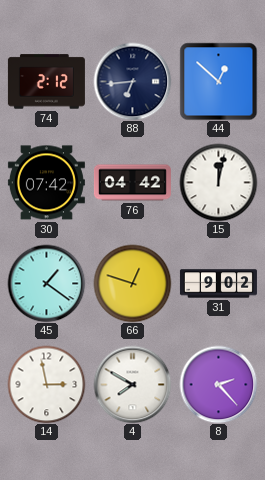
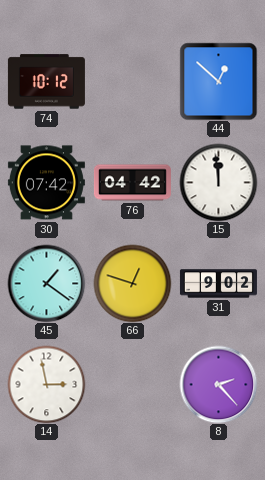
74: 2:12 -> 10:12
88: 6:44 -> none
15: 12:02 -> 11:59
4: 7:50 -> none
